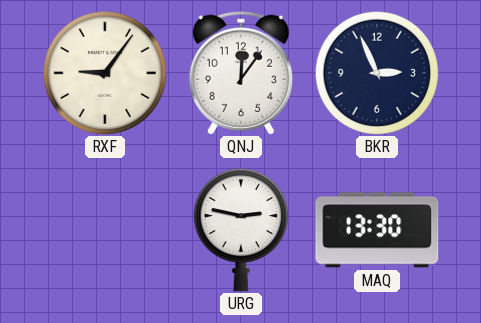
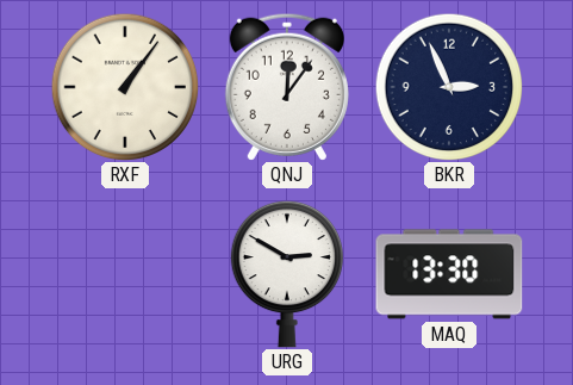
RXF: 9:06 -> 1:06
URG: 2:47 -> 2:50
